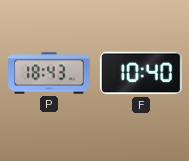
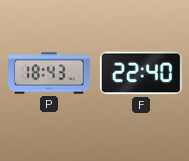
F: 10:40 -> 22:40
